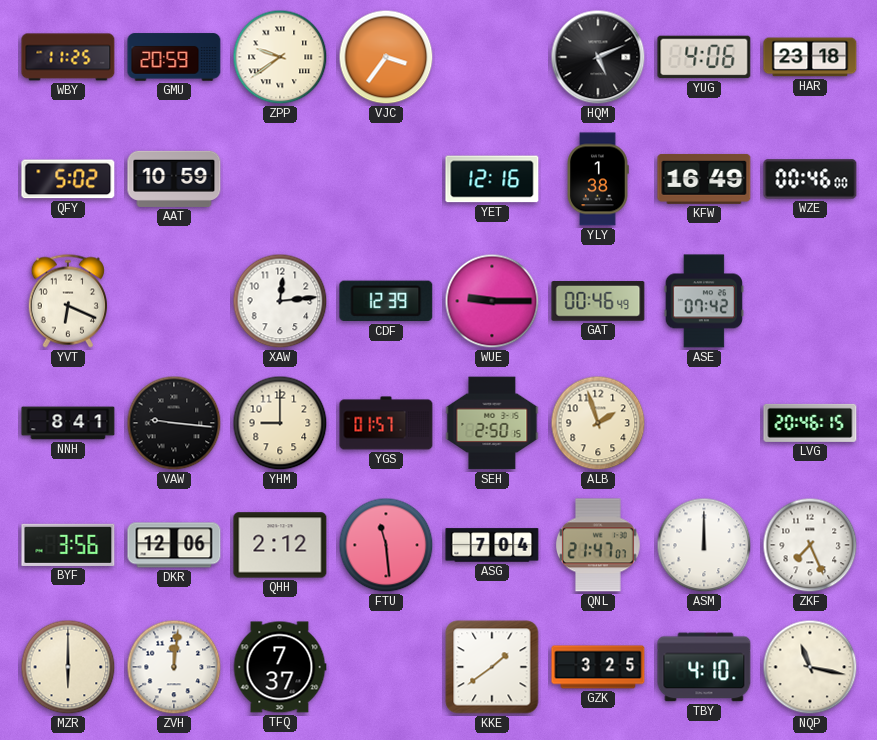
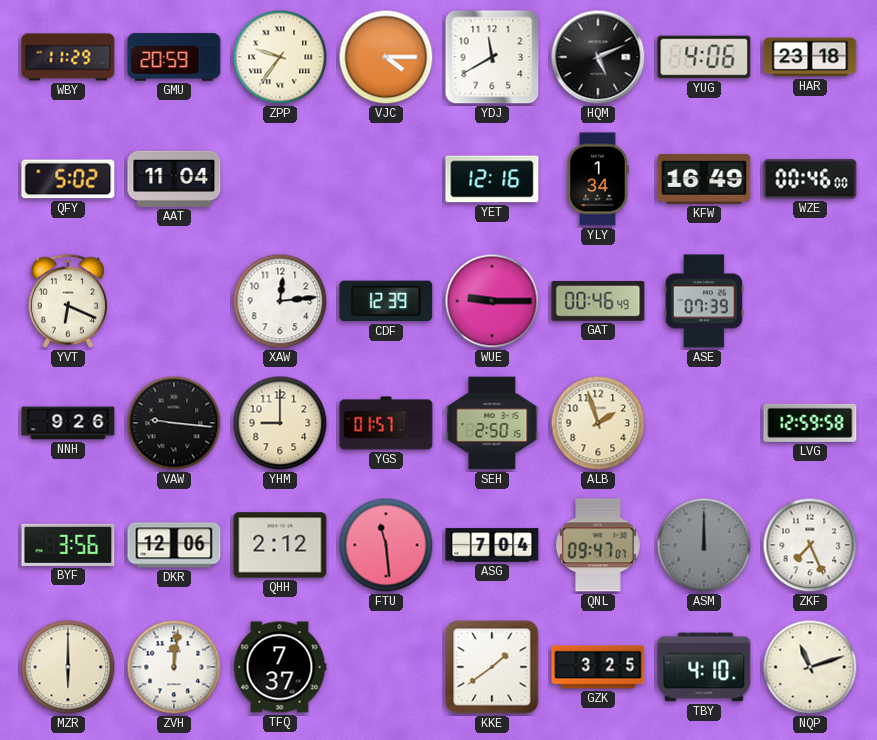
WBY: 11:25 -> 11:29
ZPP: 9:39 -> 9:36
VJC: 3:36 -> 4:15
YDJ: none -> 11:40
AAT: 10:59 -> 11:04
YLY: 1:38 -> 1:34
ASE: 07:42 -> 07:39
NNH: 8:41 -> 9:26
LVG: 20:46 -> 12:59
QNL: 21:47 -> 09:47
ASM dial: white -> grey
NQP: 11:17 -> 11:12
